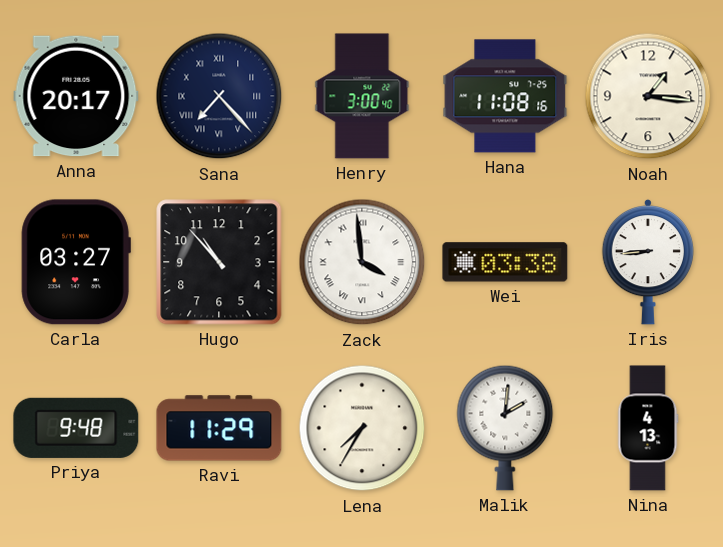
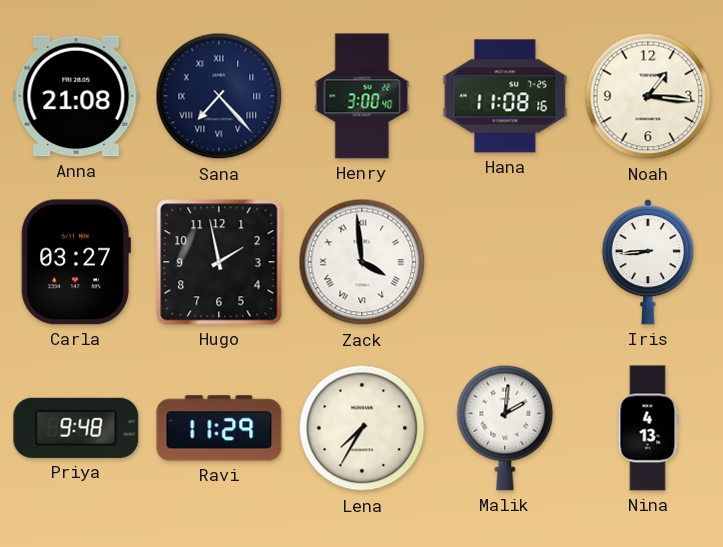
Anna: 20:17 -> 21:08
Hugo: 10:53 -> 1:58
Wei: 03:38 -> none
